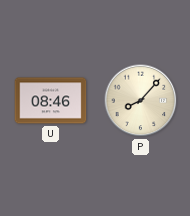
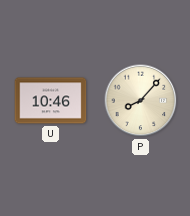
U: 08:46 -> 10:46
